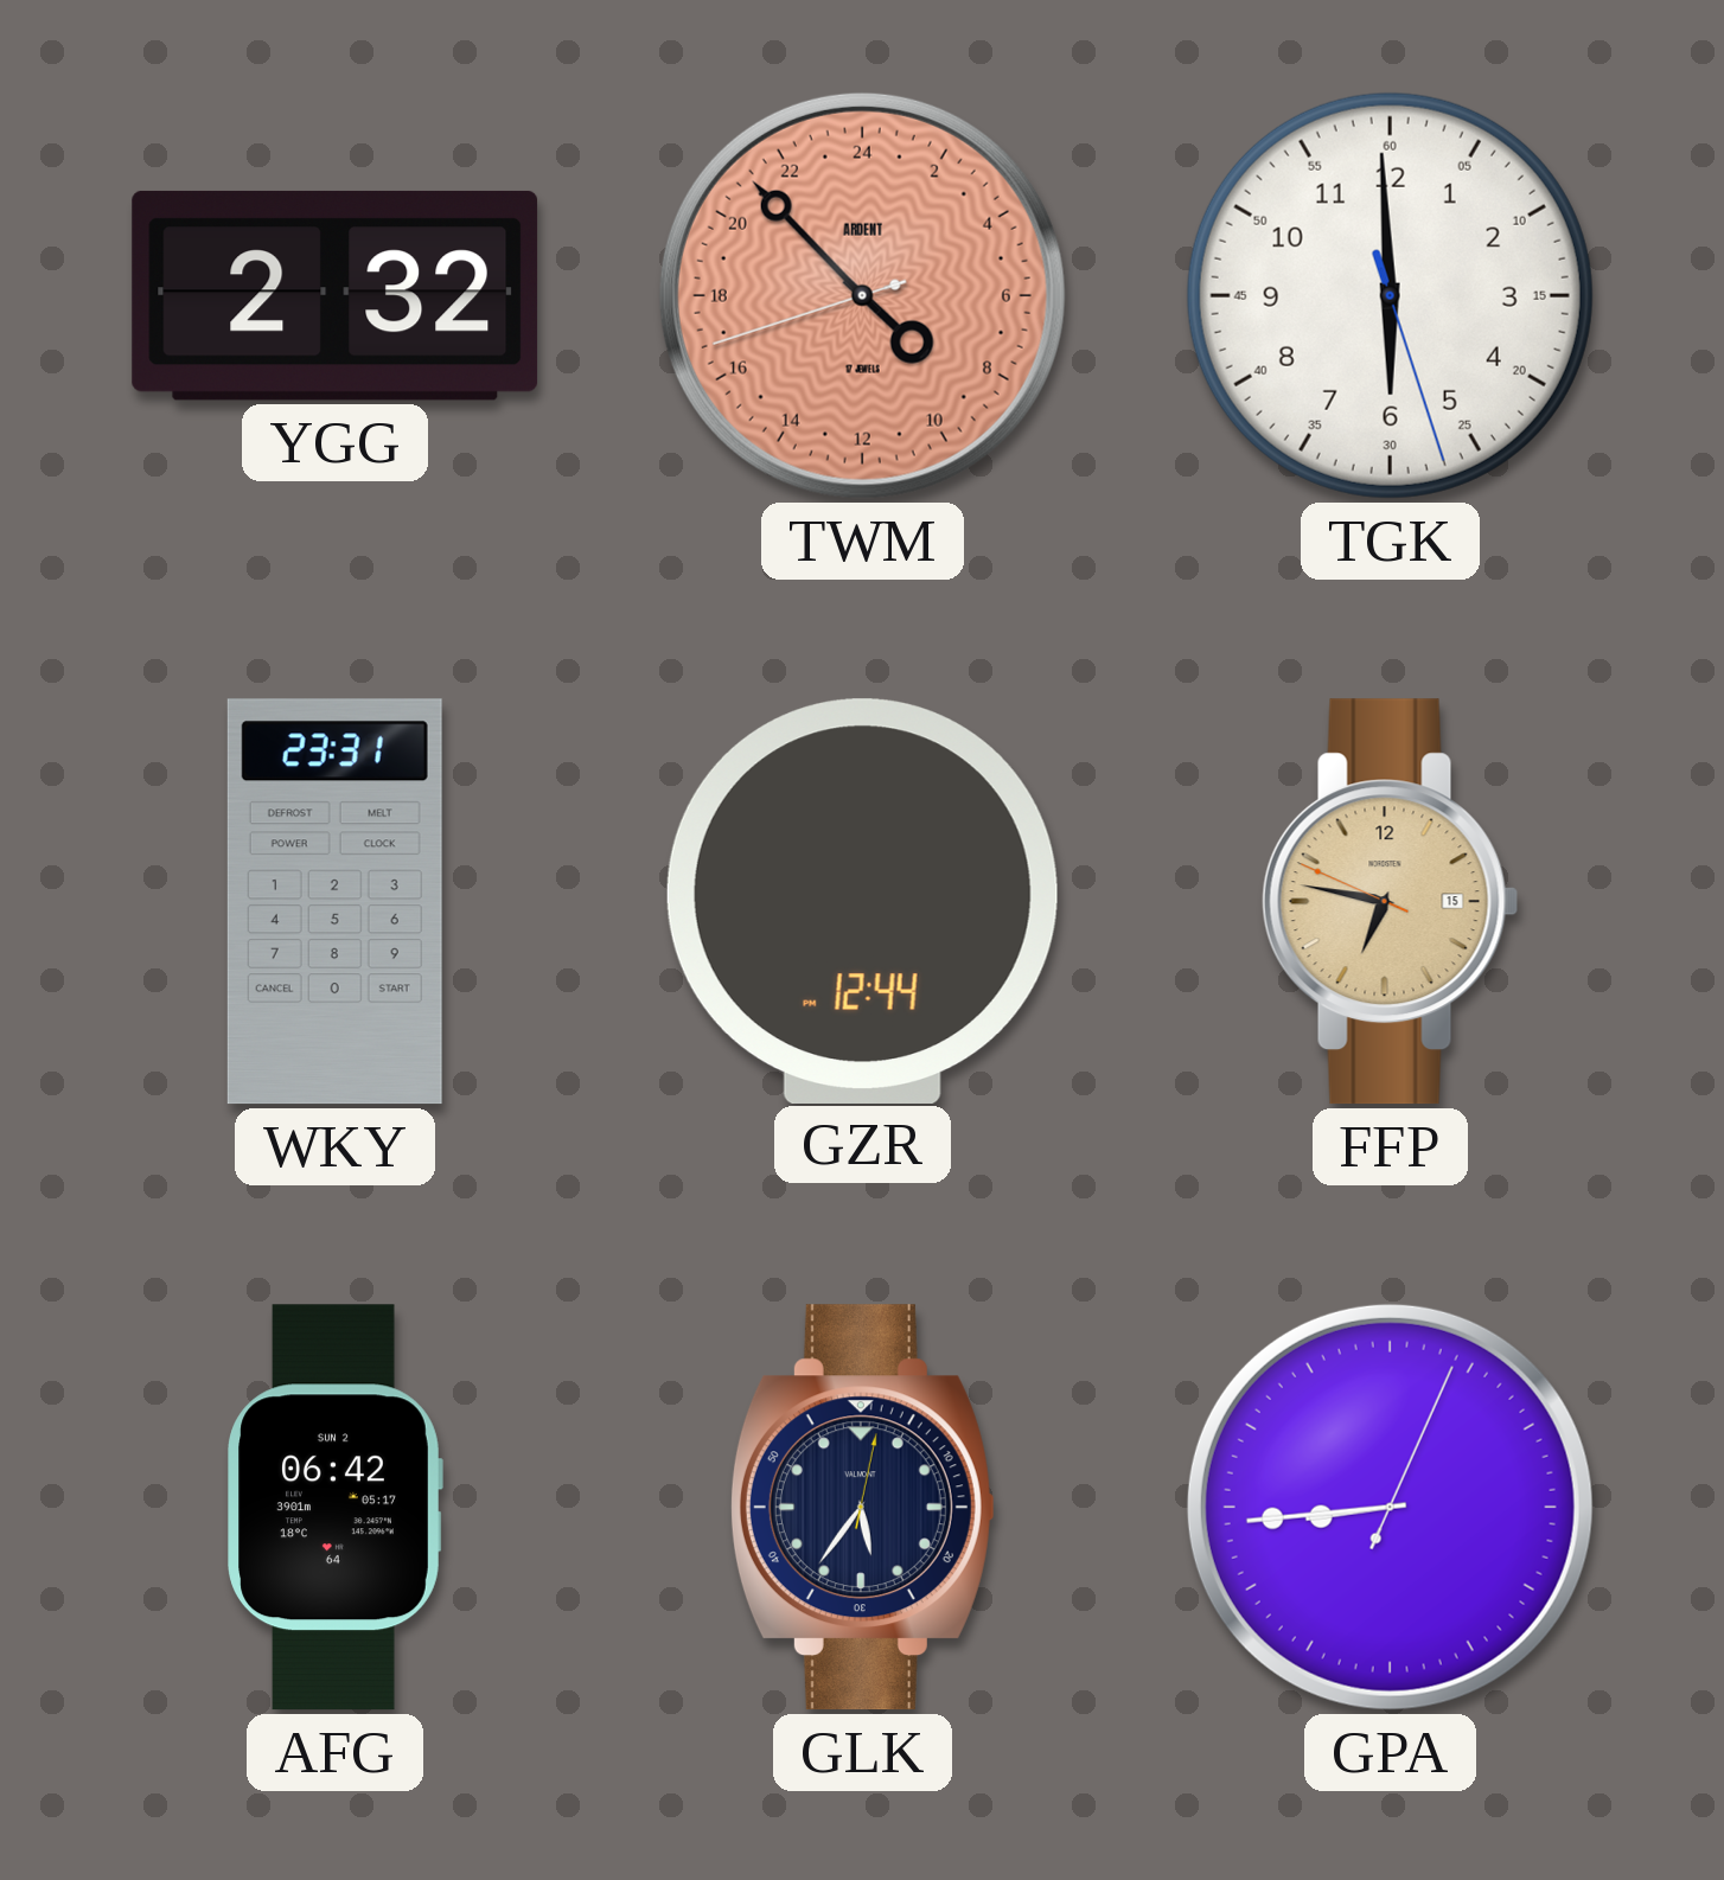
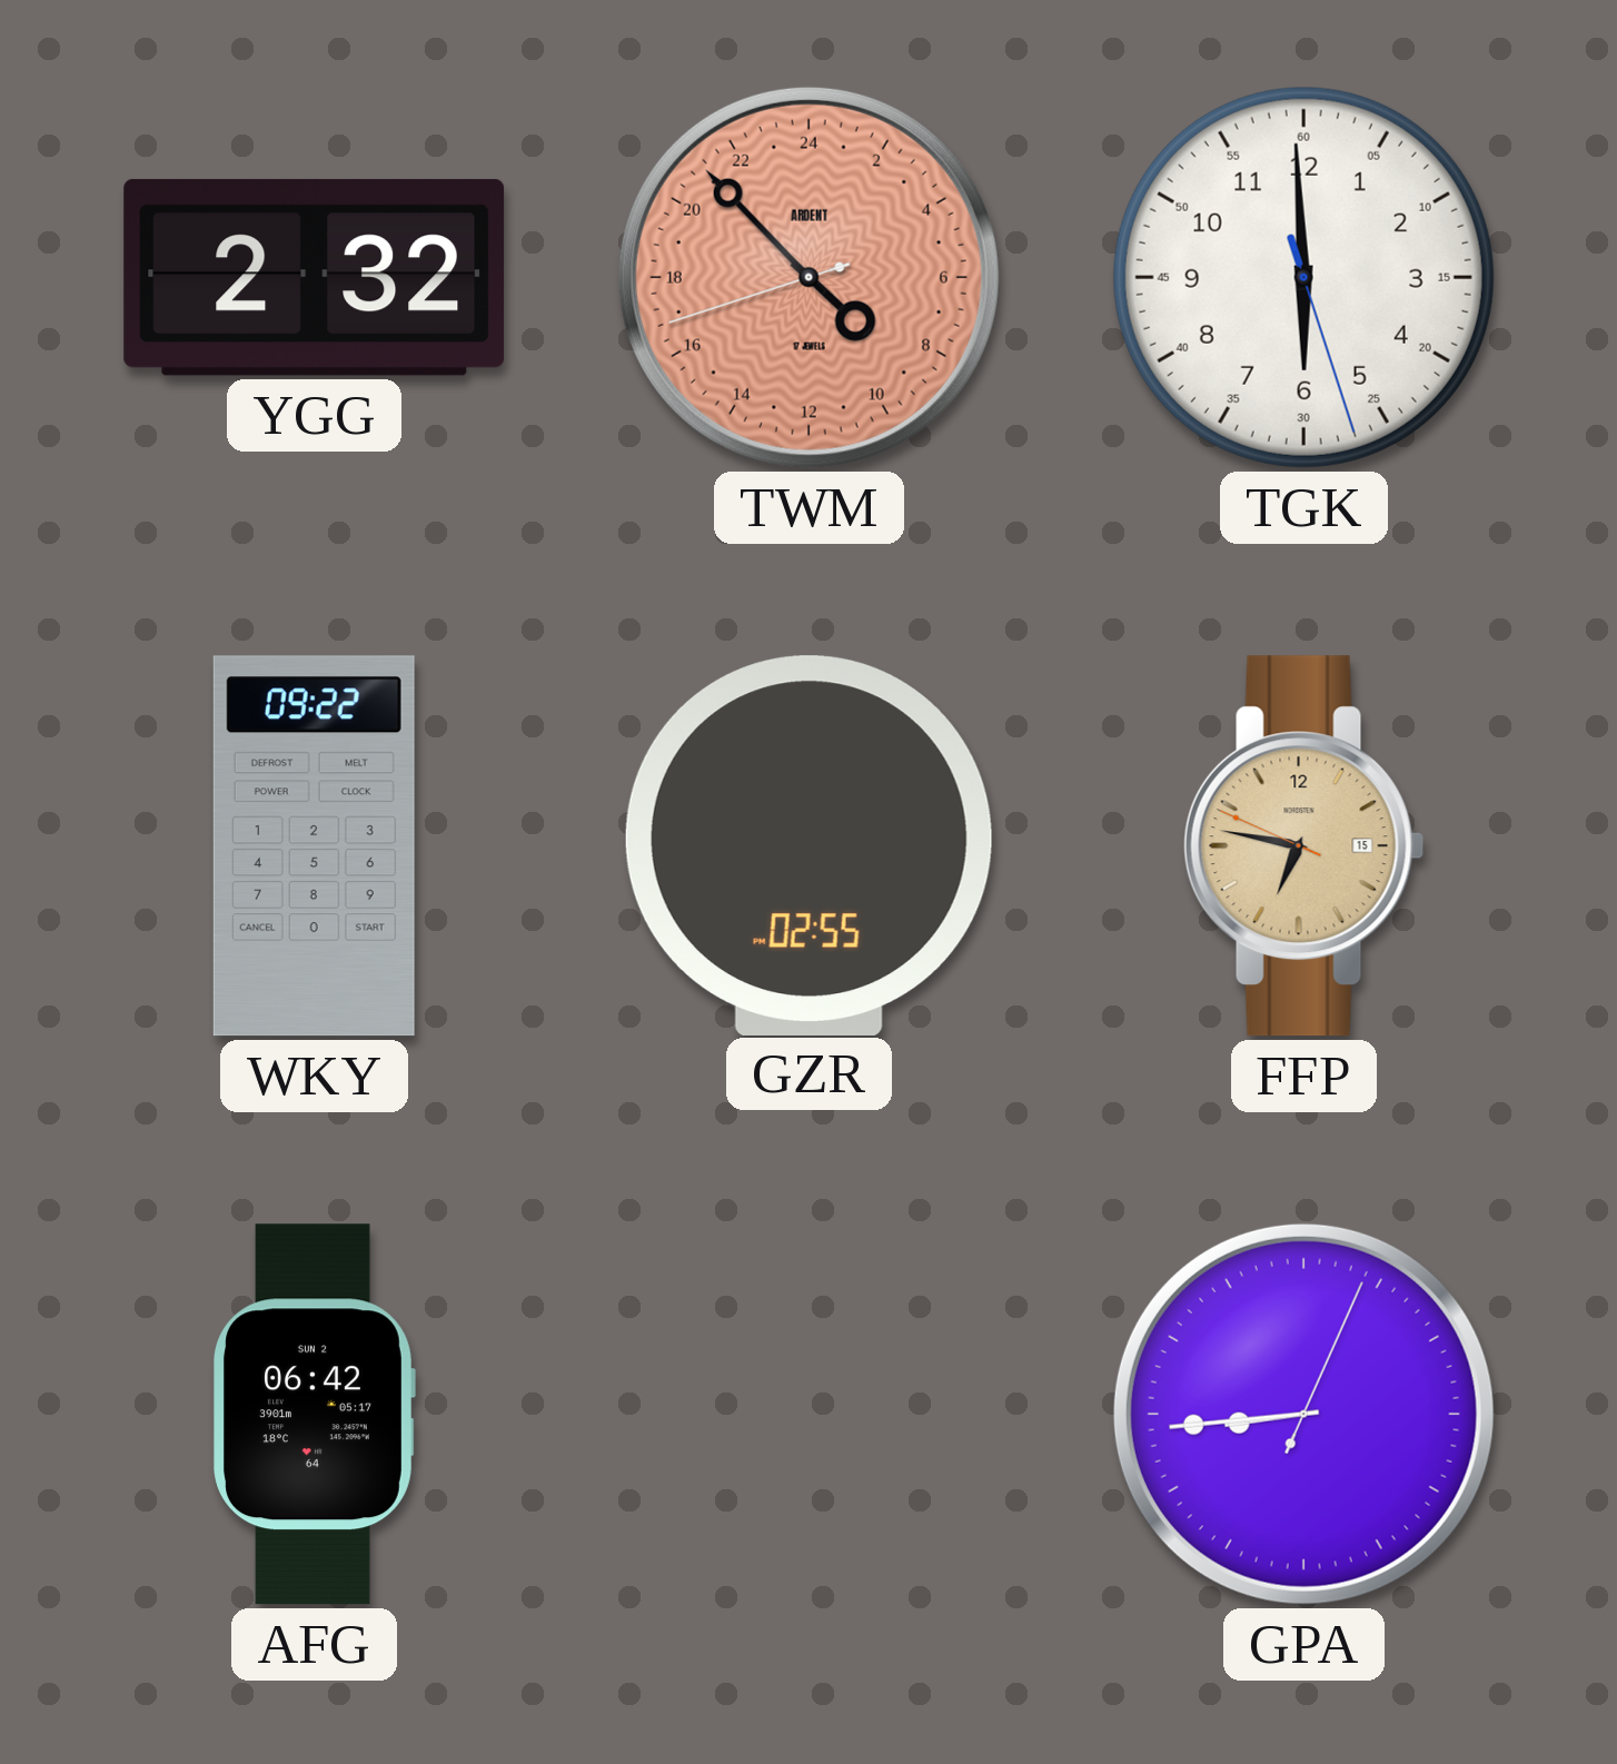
WKY: 23:31 -> 09:22
GZR: 12:44 -> 02:55
GLK: 5:36 -> none
